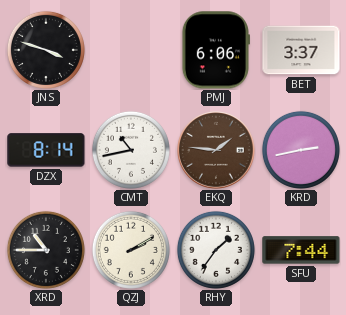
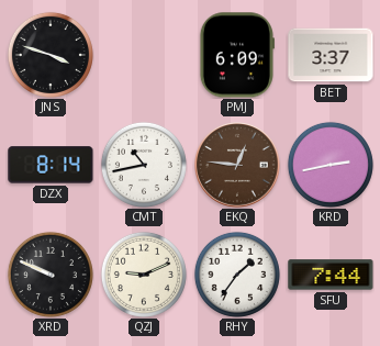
PMJ: 6:06 -> 6:09
EKQ: 1:46 -> 12:46
XRD: 10:45 -> 9:49
QZJ: 2:10 -> 9:11
